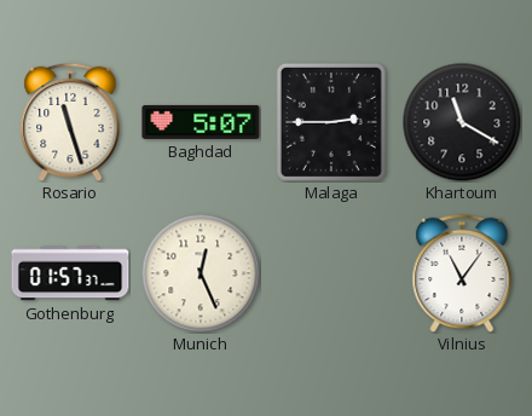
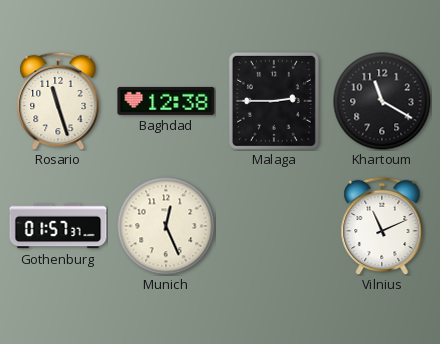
Baghdad: 5:07 -> 12:38
Vilnius: 11:06 -> 11:11
